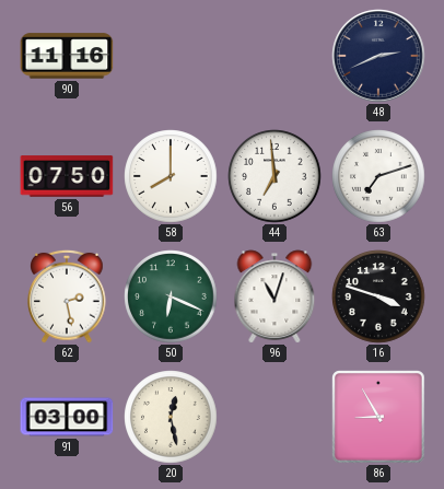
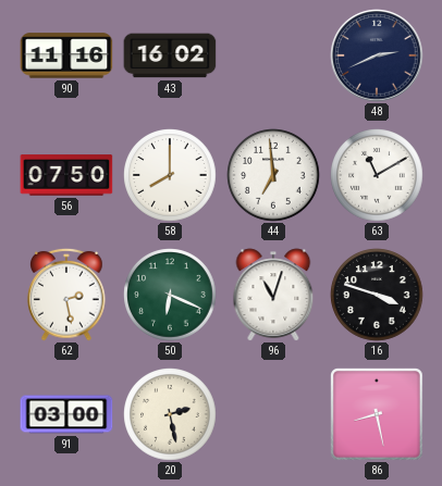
43: none -> 16:02
63: 7:12 -> 11:10
20: 12:28 -> 2:28
86: 8:55 -> 8:28
